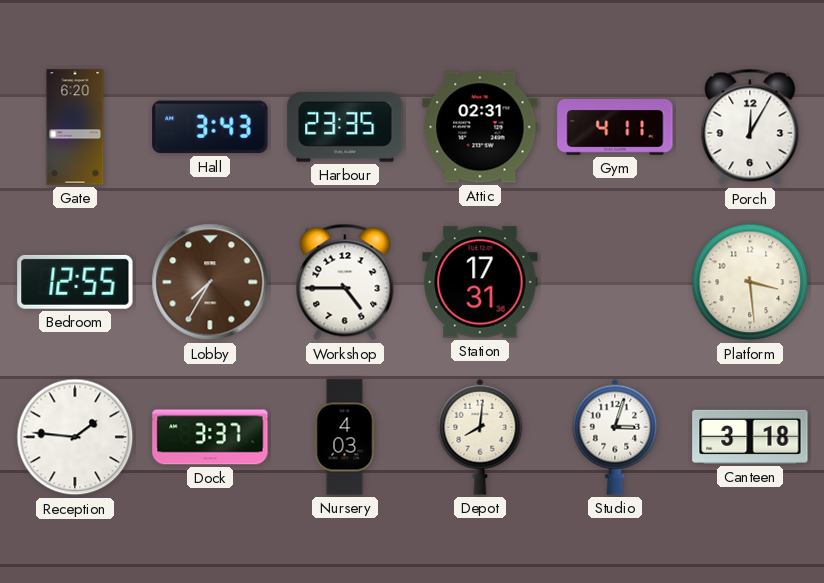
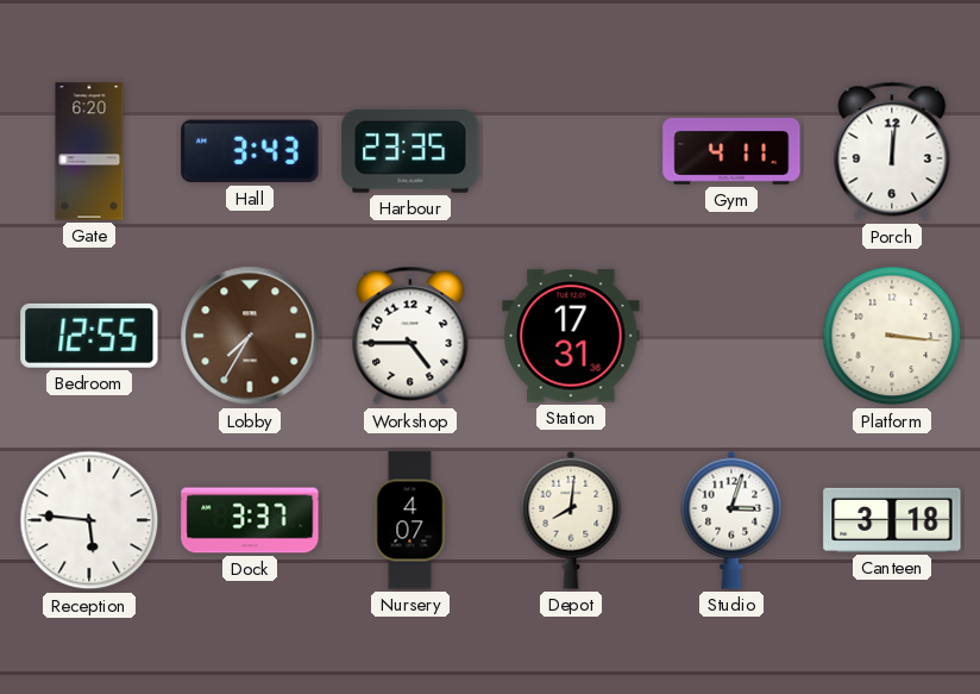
Attic: 02:31 -> none
Porch: 12:05 -> 12:01
Platform: 3:29 -> 3:16
Reception: 1:46 -> 5:46
Nursery: 4:03 -> 4:07
